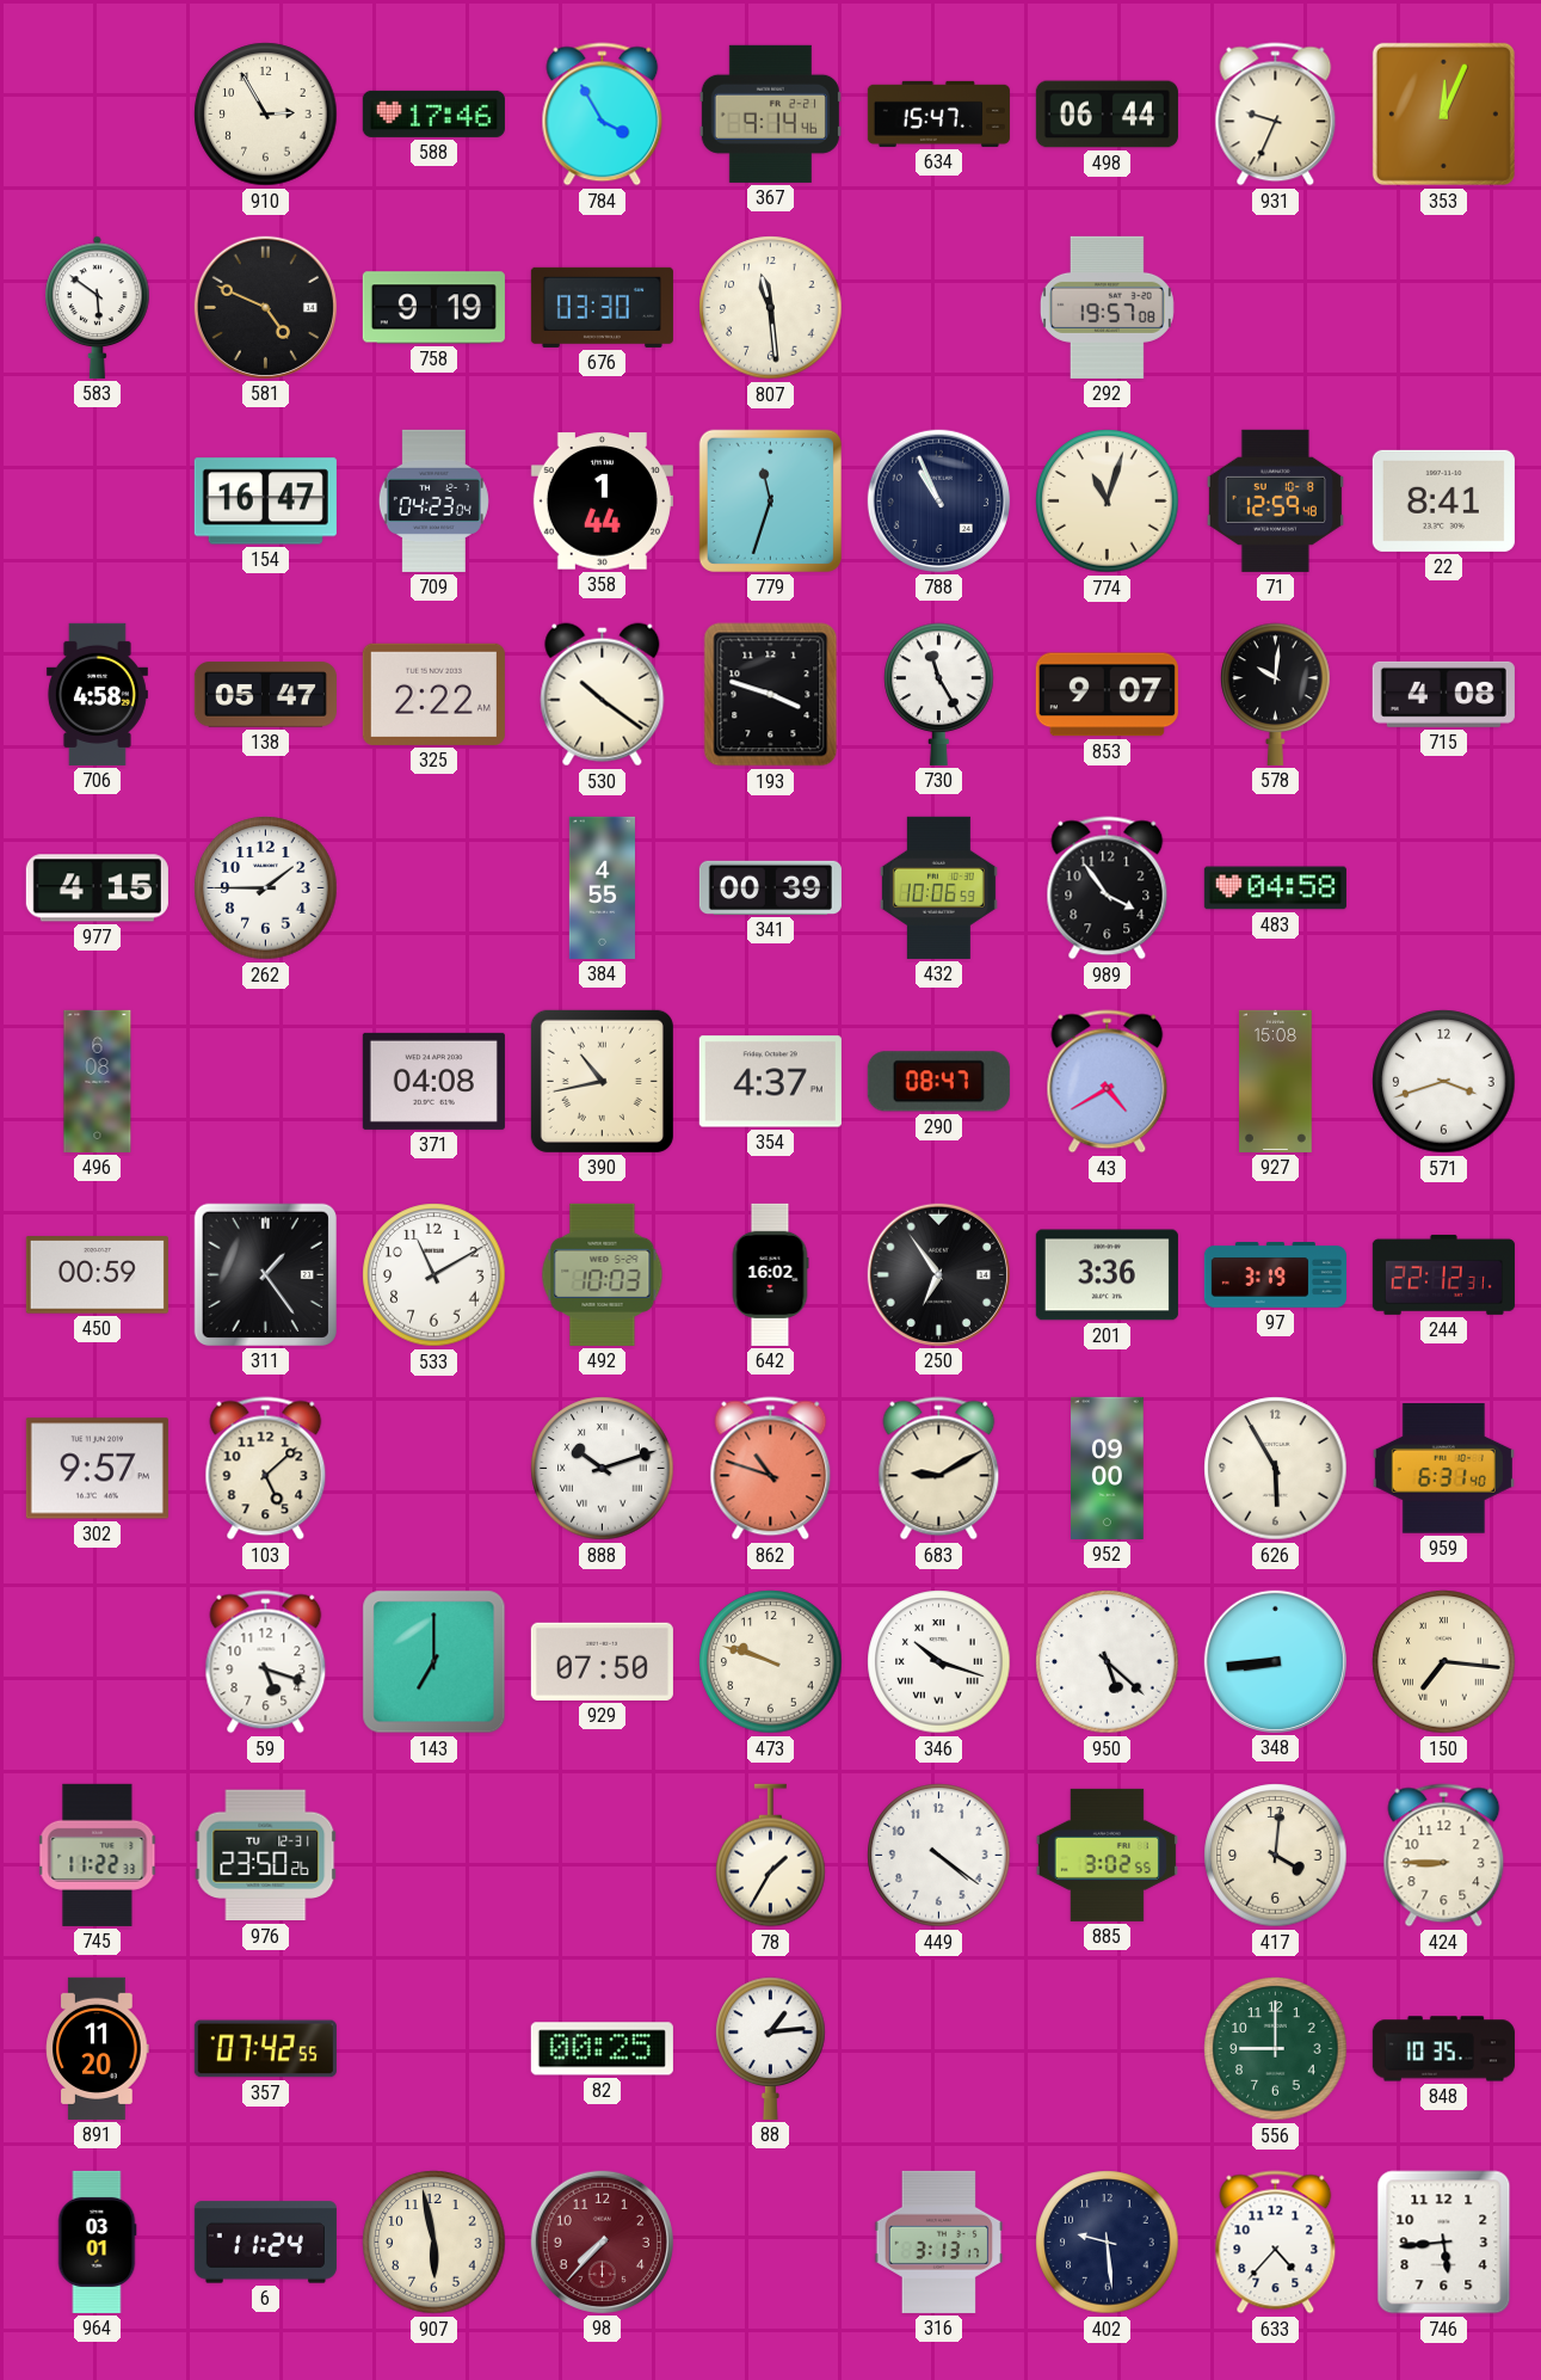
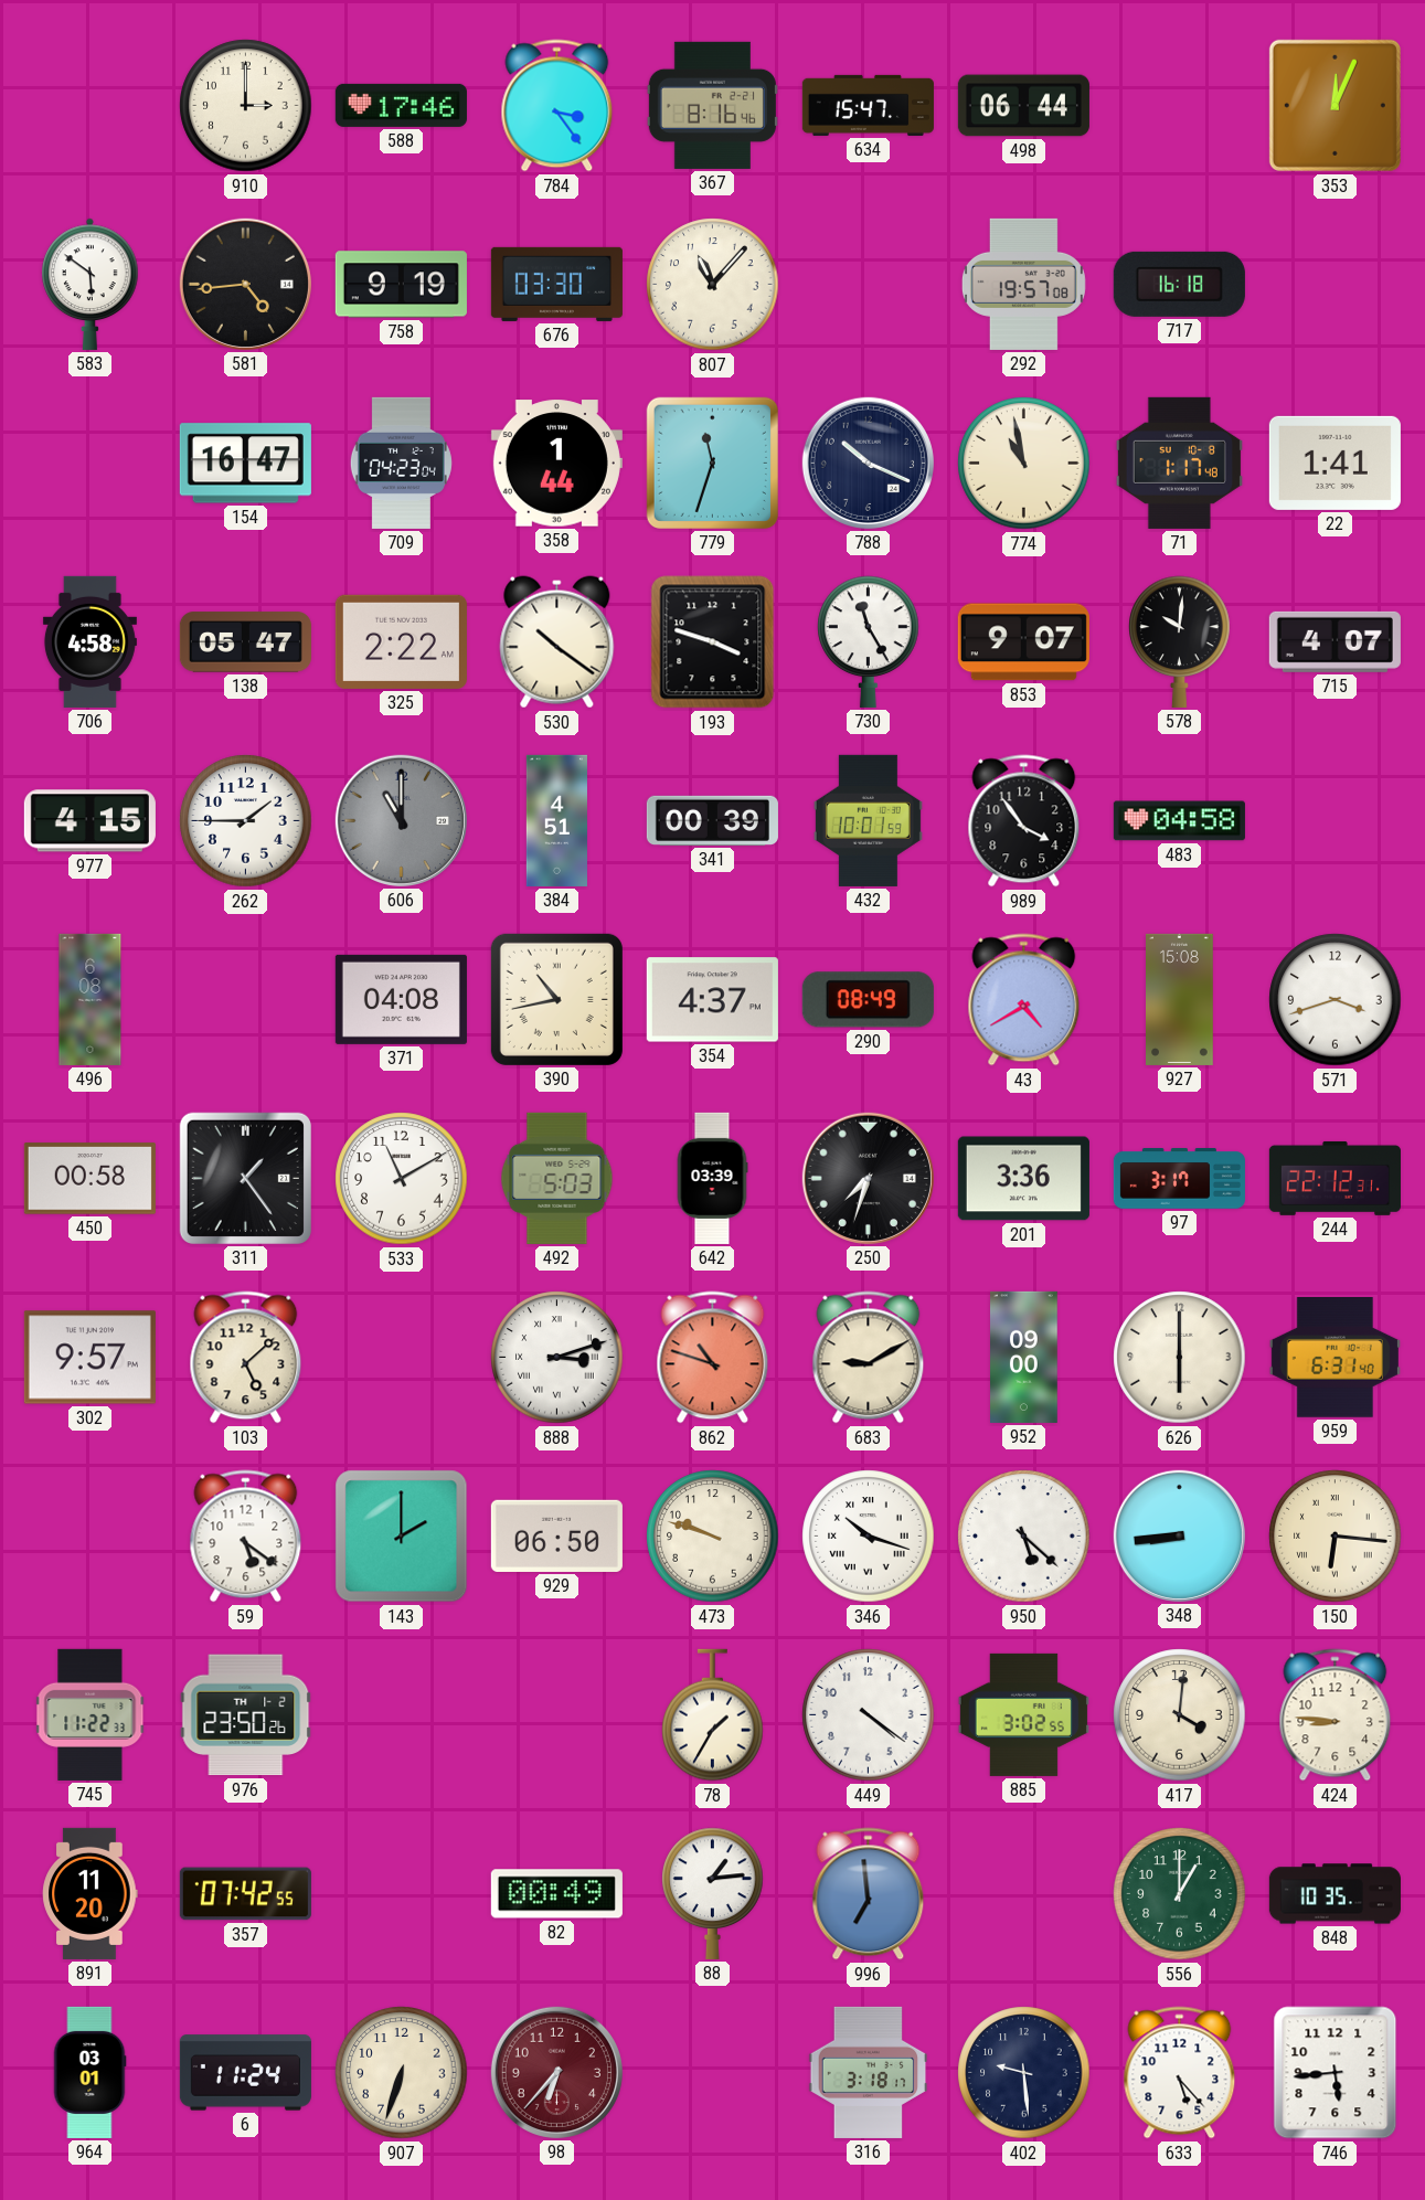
910: 2:55 -> 3:00
784: 3:55 -> 3:24
367: 9:14 -> 8:16
931: 9:34 -> none
581: 4:49 -> 4:44
807: 11:29 -> 11:07
717: none -> 16:18
788: 10:56 -> 10:19
774: 11:03 -> 10:58
71: 12:59 -> 1:17
22: 8:41 -> 1:41
715: 4:08 -> 4:07
606: none -> 11:00
384: 4:55 -> 4:51
432: 10:06 -> 10:01
290: 08:47 -> 08:49
450: 00:59 -> 00:58
492: 10:03 -> 5:03
642: 16:02 -> 03:39
250: 6:54 -> 7:33
97: 3:19 -> 3:17
888: 10:12 -> 3:12
626: 5:55 -> 6:00
59: 5:18 -> 5:21
143: 7:00 -> 2:00
929: 07:50 -> 06:50
150: 7:16 -> 6:16
976 date: TU 12-31 -> TH 1-2
424: 8:45 -> 8:46
82: 00:25 -> 00:49
996: none -> 6:59
556: 9:00 -> 1:00
907: 5:58 -> 6:33
98: 7:37 -> 6:37
316: 3:13 -> 3:18
633: 4:37 -> 5:23
